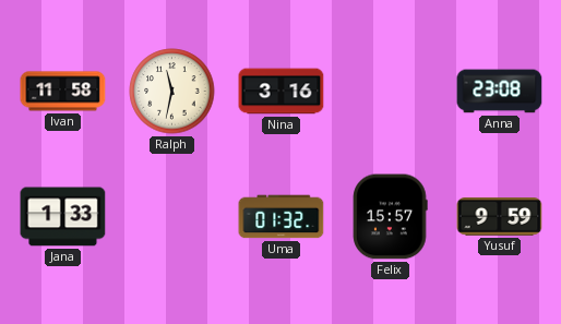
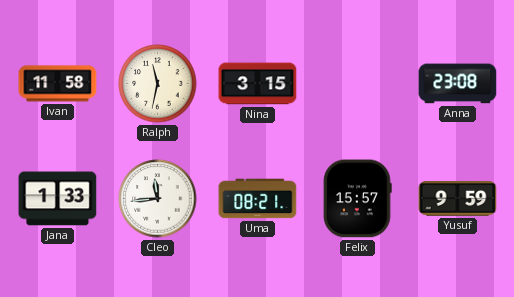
Nina: 3:16 -> 3:15
Cleo: none -> 11:44
Uma: 01:32 -> 08:21
